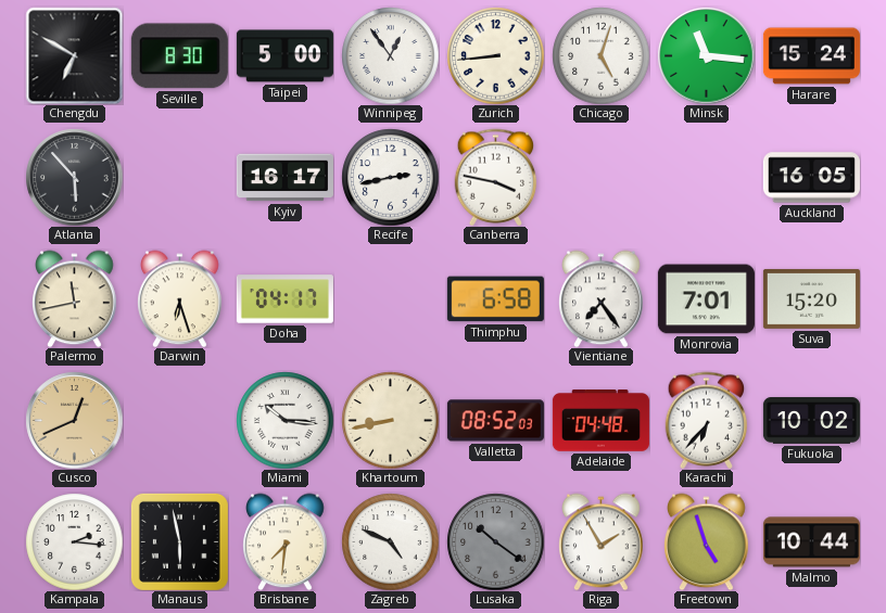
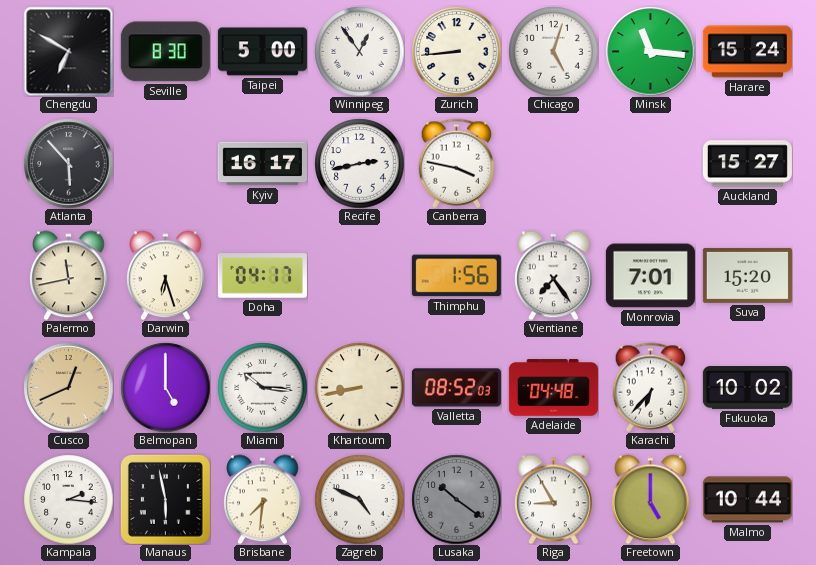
Auckland: 16:05 -> 15:27
Thimphu: 6:58 -> 1:56
Belmopan: none -> 5:00
Riga: 1:55 -> 8:55
Freetown: 4:57 -> 5:00
